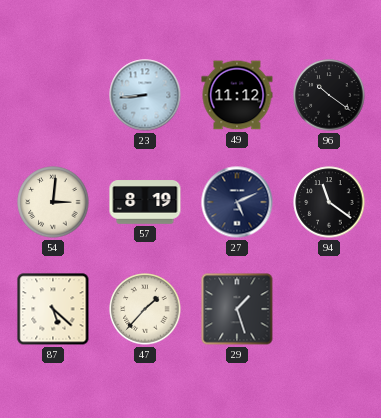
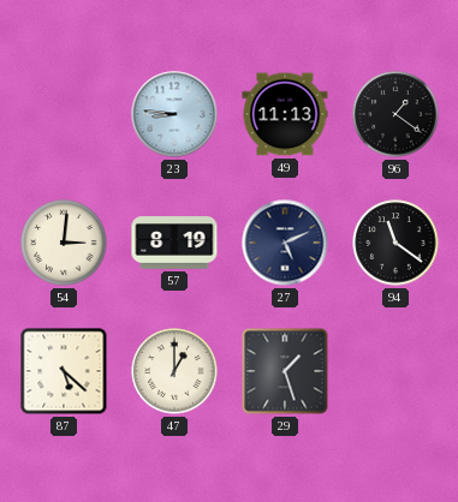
23: 8:44 -> 8:46
49: 11:12 -> 11:13
96: 10:21 -> 1:21
47: 1:37 -> 1:00
